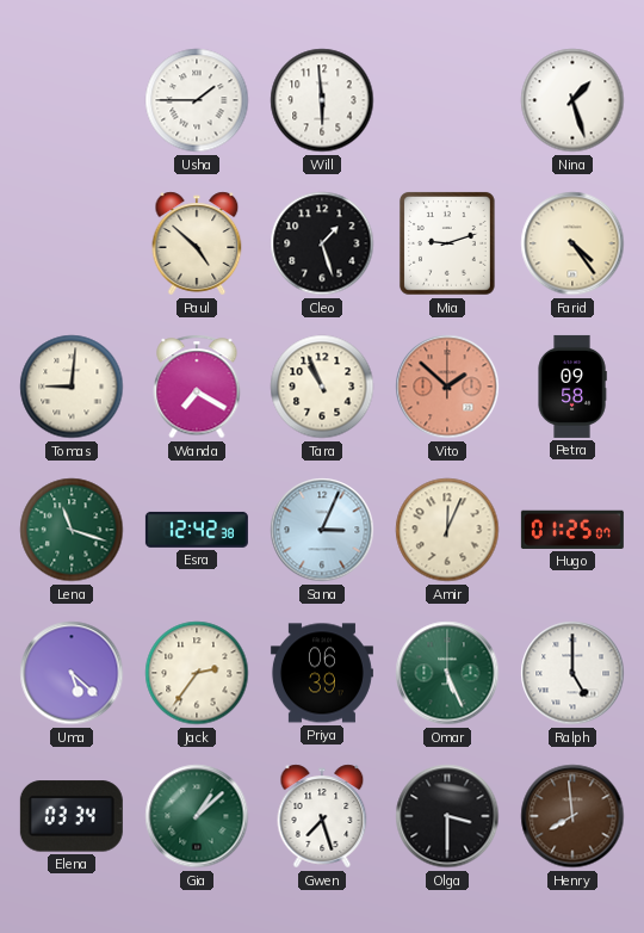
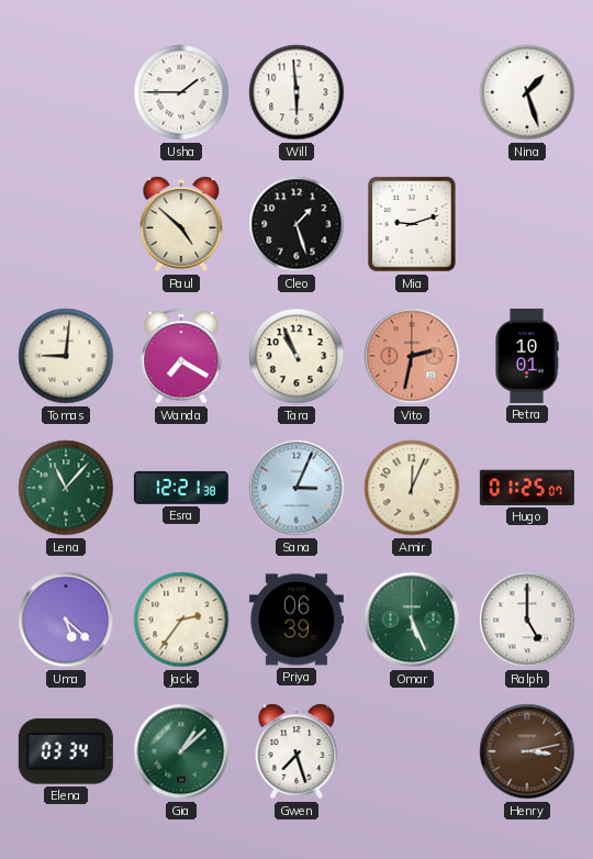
Farid: 4:24 -> none
Vito: 1:52 -> 2:32
Petra: 09:58 -> 10:01
Lena: 11:18 -> 11:07
Esra: 12:42 -> 12:21
Olga: 3:30 -> none
Henry: 7:59 -> 3:13
